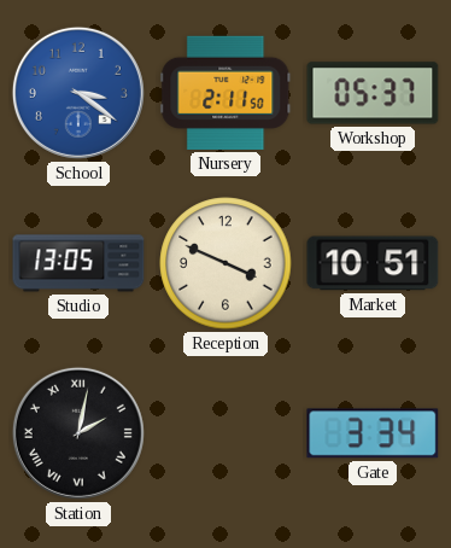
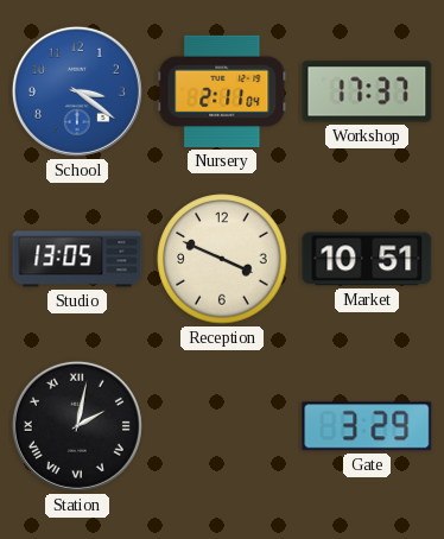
Nursery: 2:11:50 -> 2:11:04
Workshop: 05:37 -> 17:37
Gate: 3:34 -> 3:29
